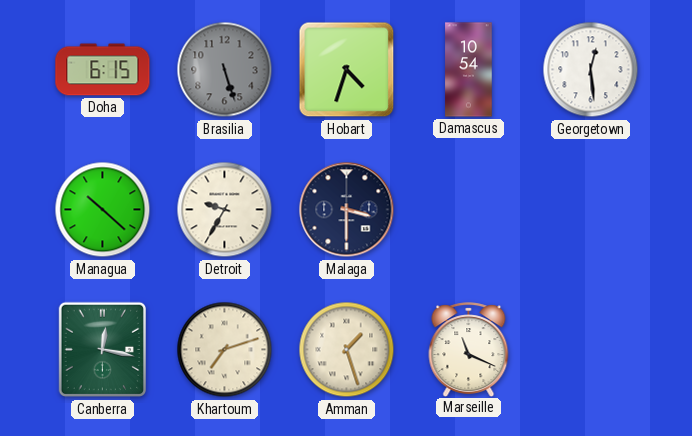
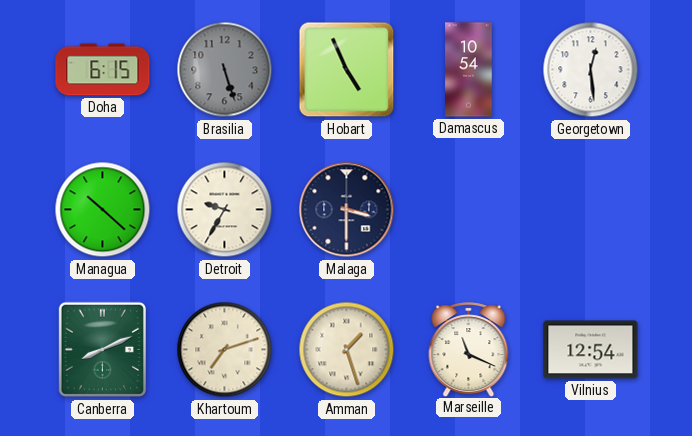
Hobart: 4:33 -> 4:56
Canberra: 12:17 -> 8:11
Vilnius: none -> 12:54
